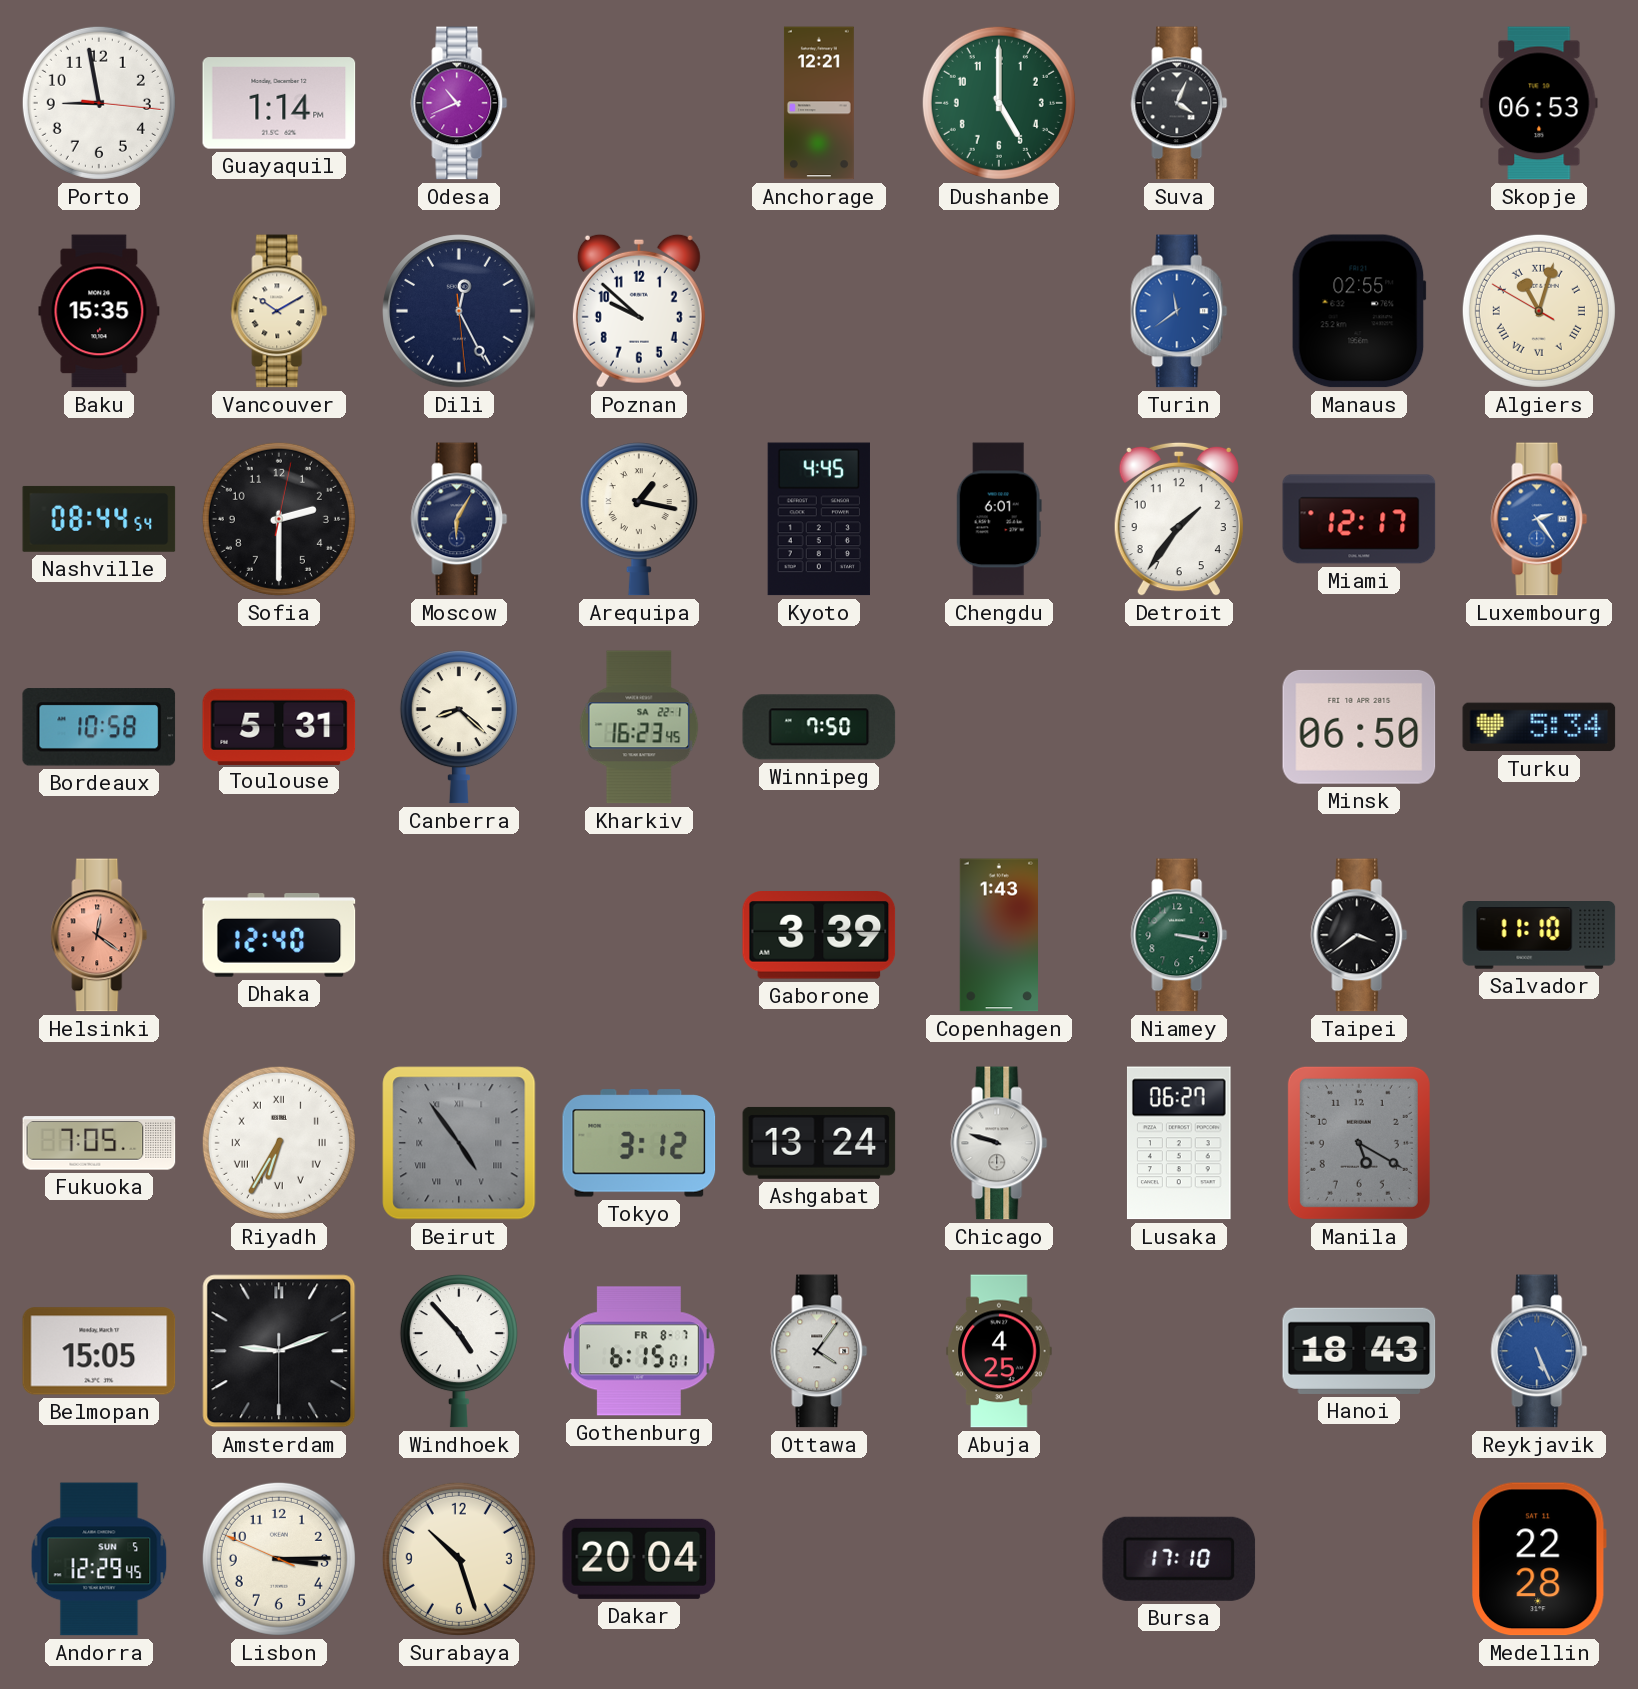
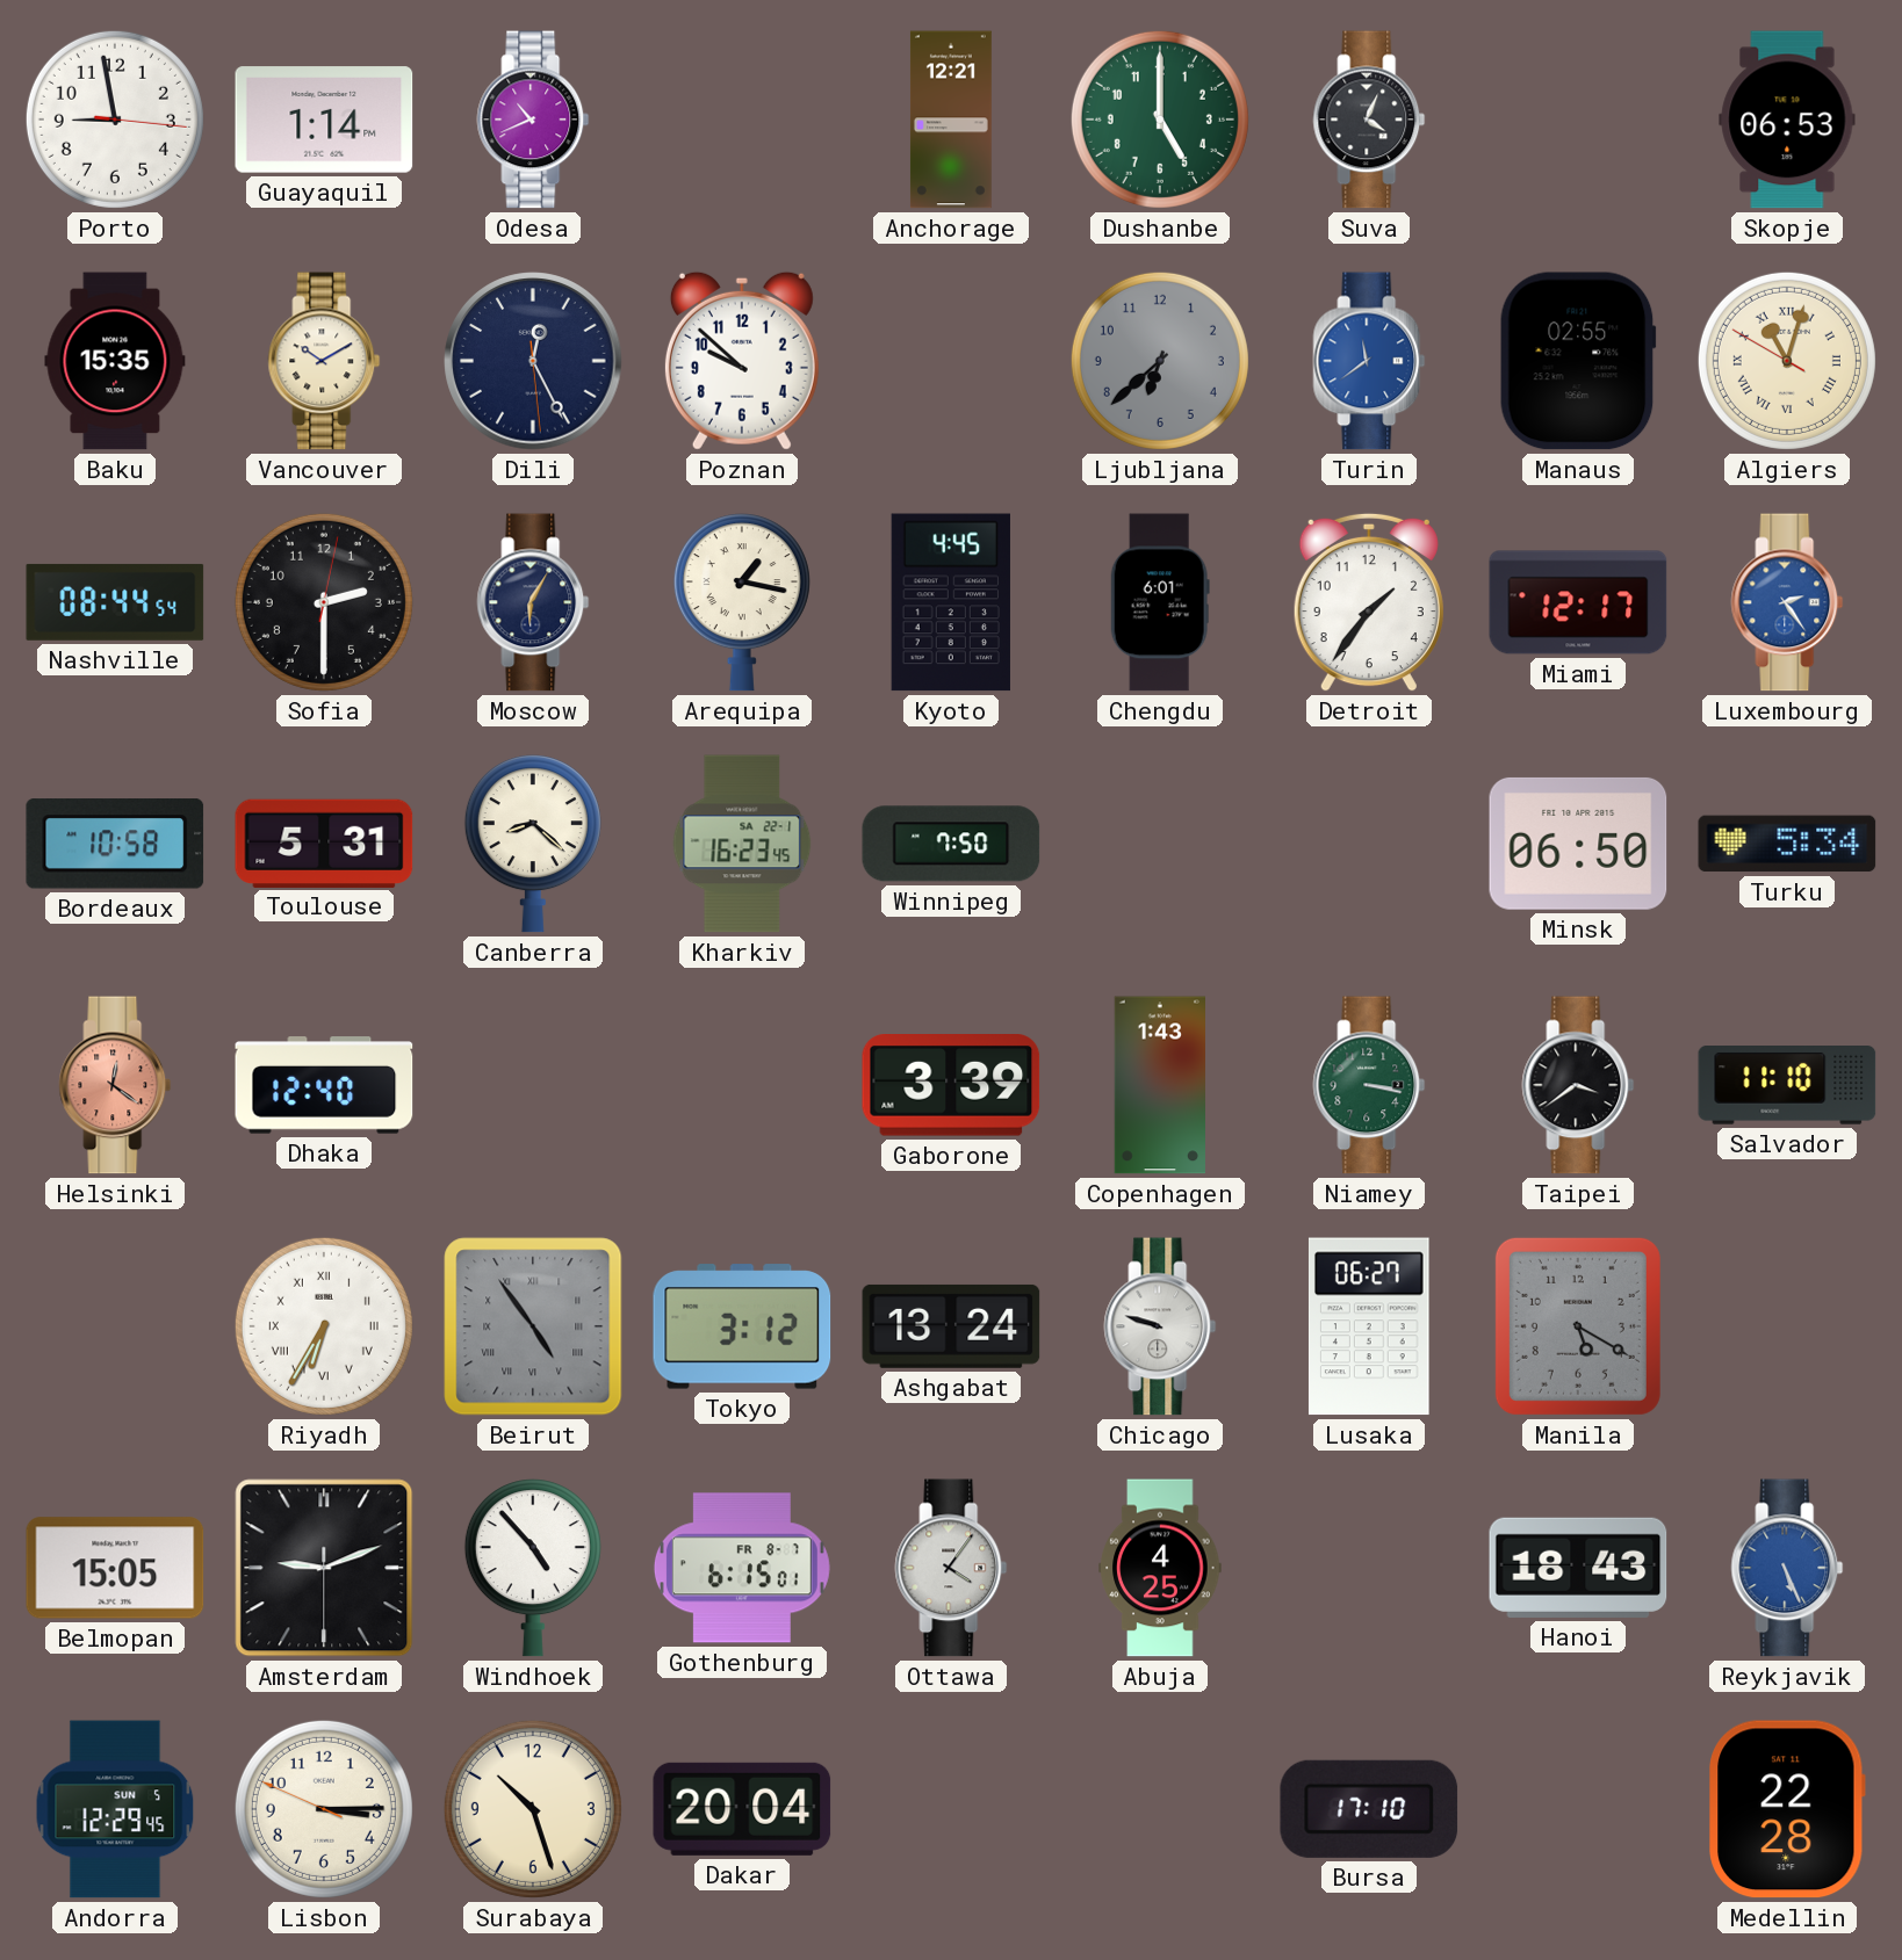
Ljubljana: none -> 6:38
Fukuoka: 7:05 -> none
